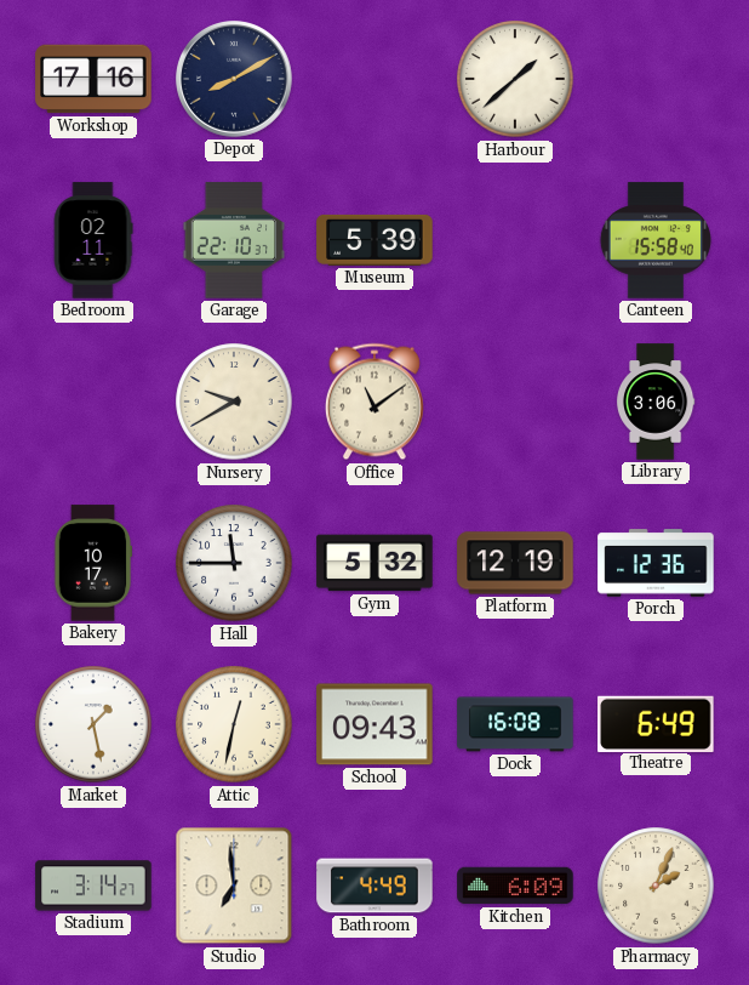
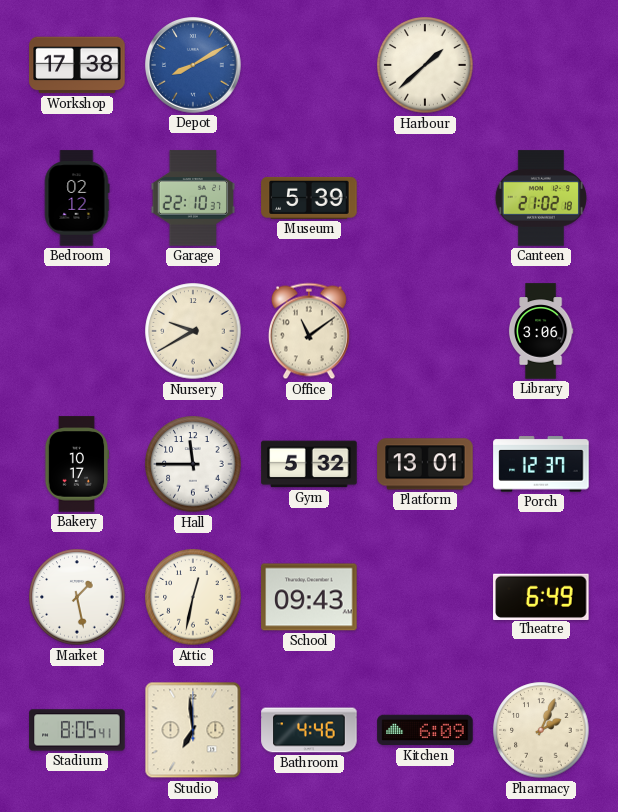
Workshop: 17:16 -> 17:38
Depot dial: navy -> blue
Bedroom: 02:11 -> 02:12
Canteen: 15:58 -> 21:02
Platform: 12:19 -> 13:01
Porch: 12:36 -> 12:37
Dock: 16:08 -> none
Stadium: 3:14 -> 8:05
Bathroom: 4:49 -> 4:46
